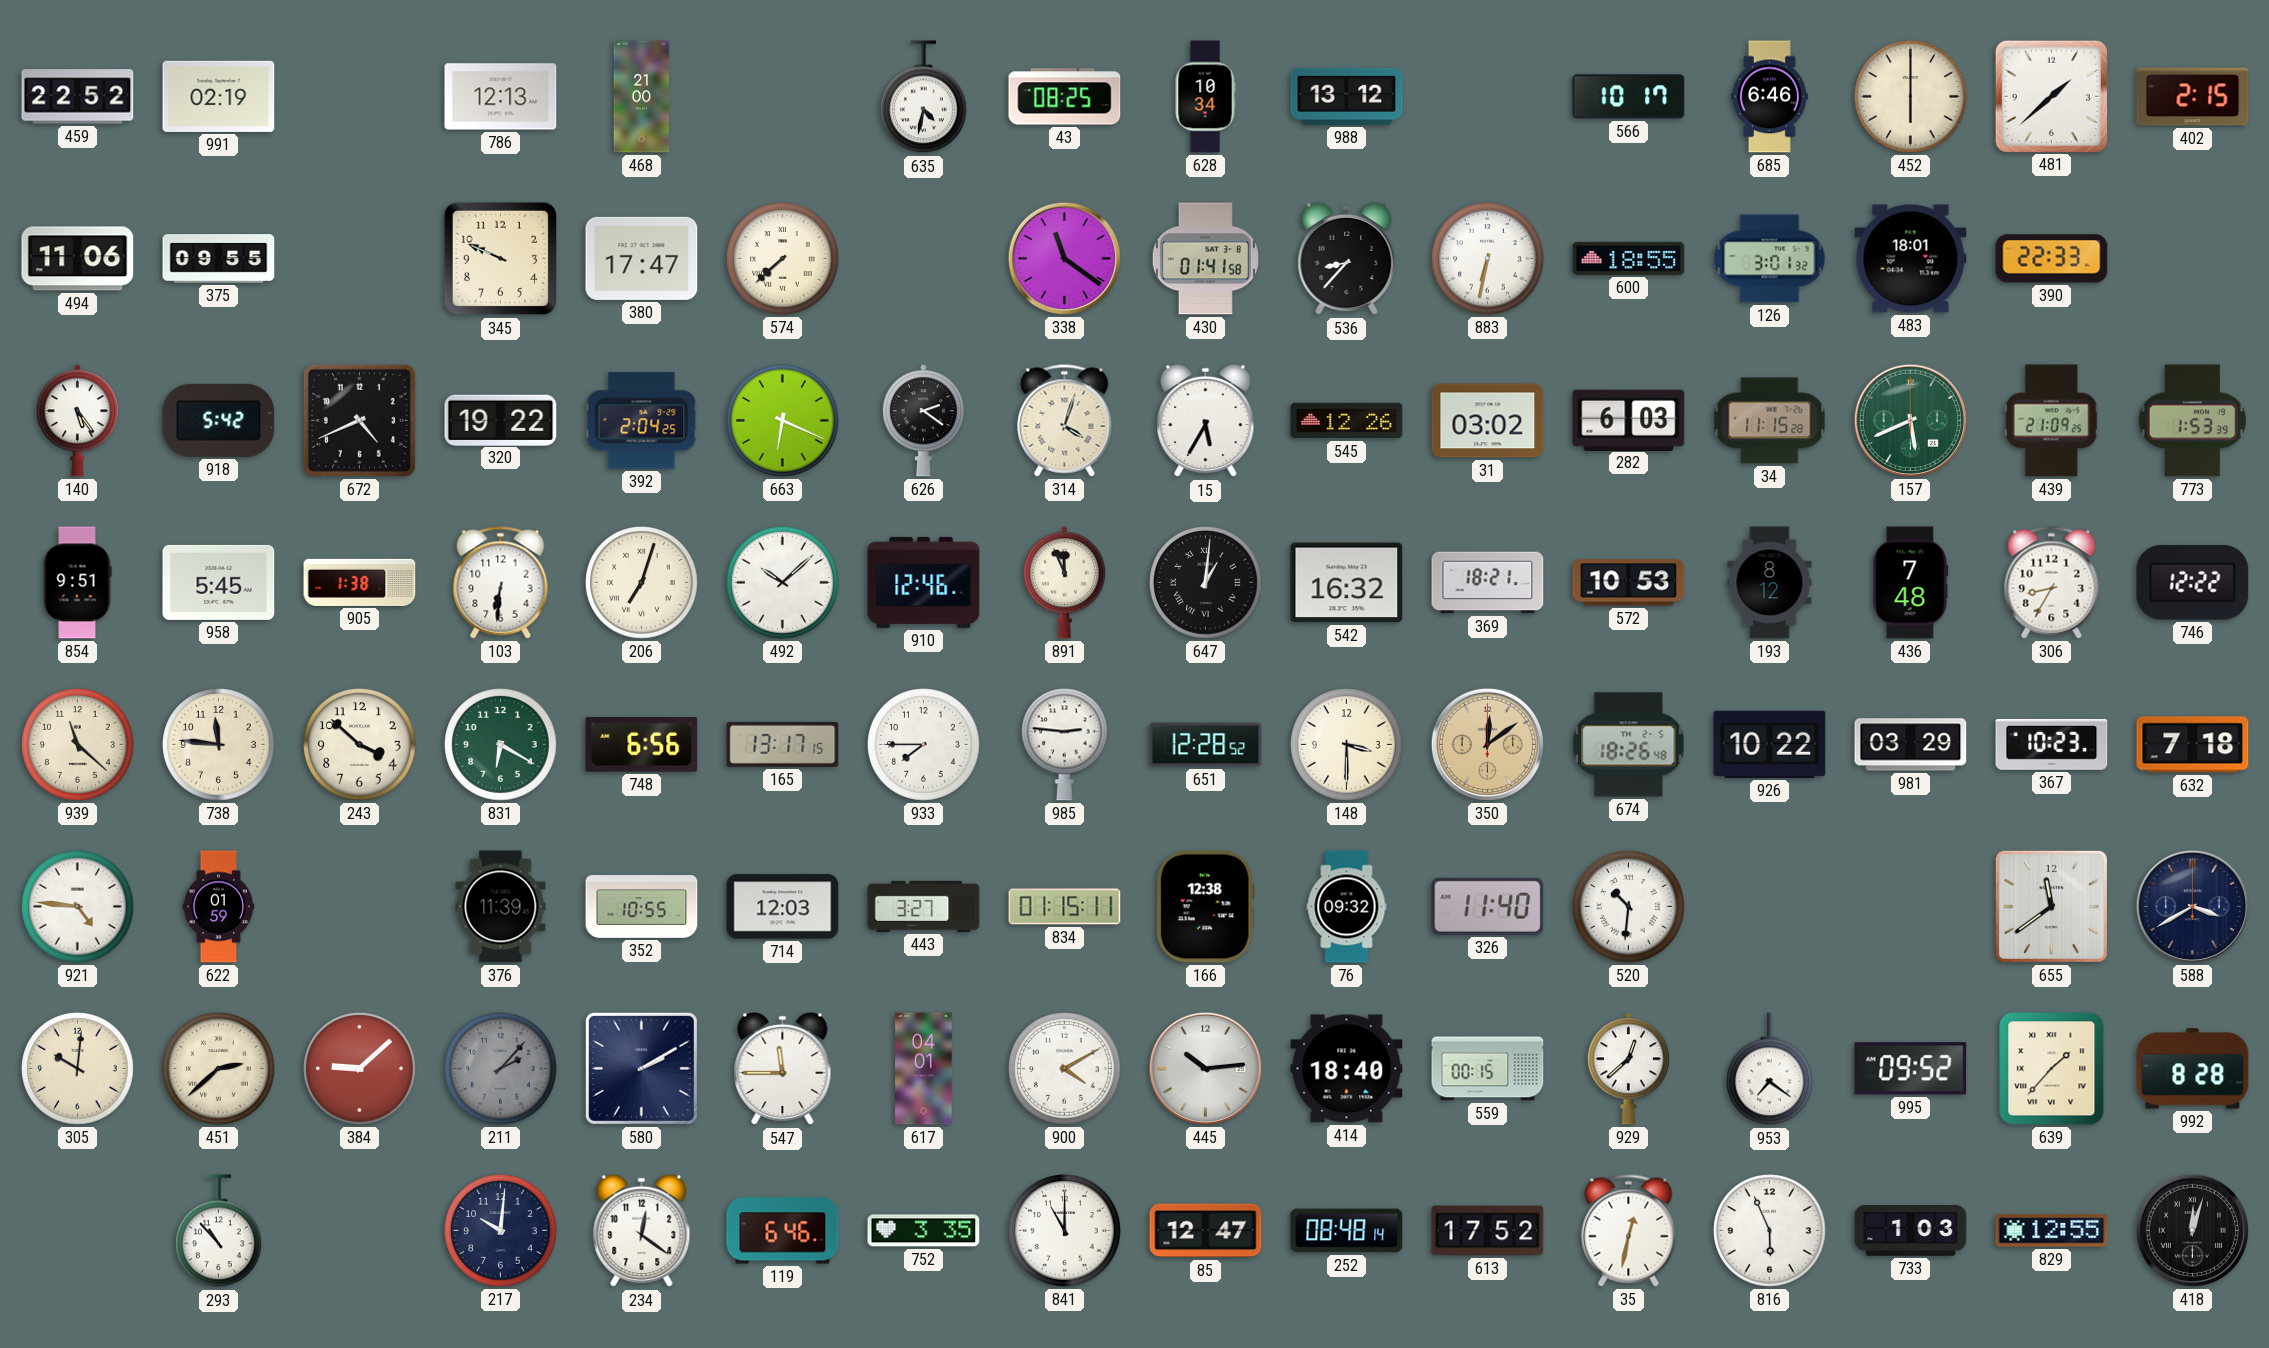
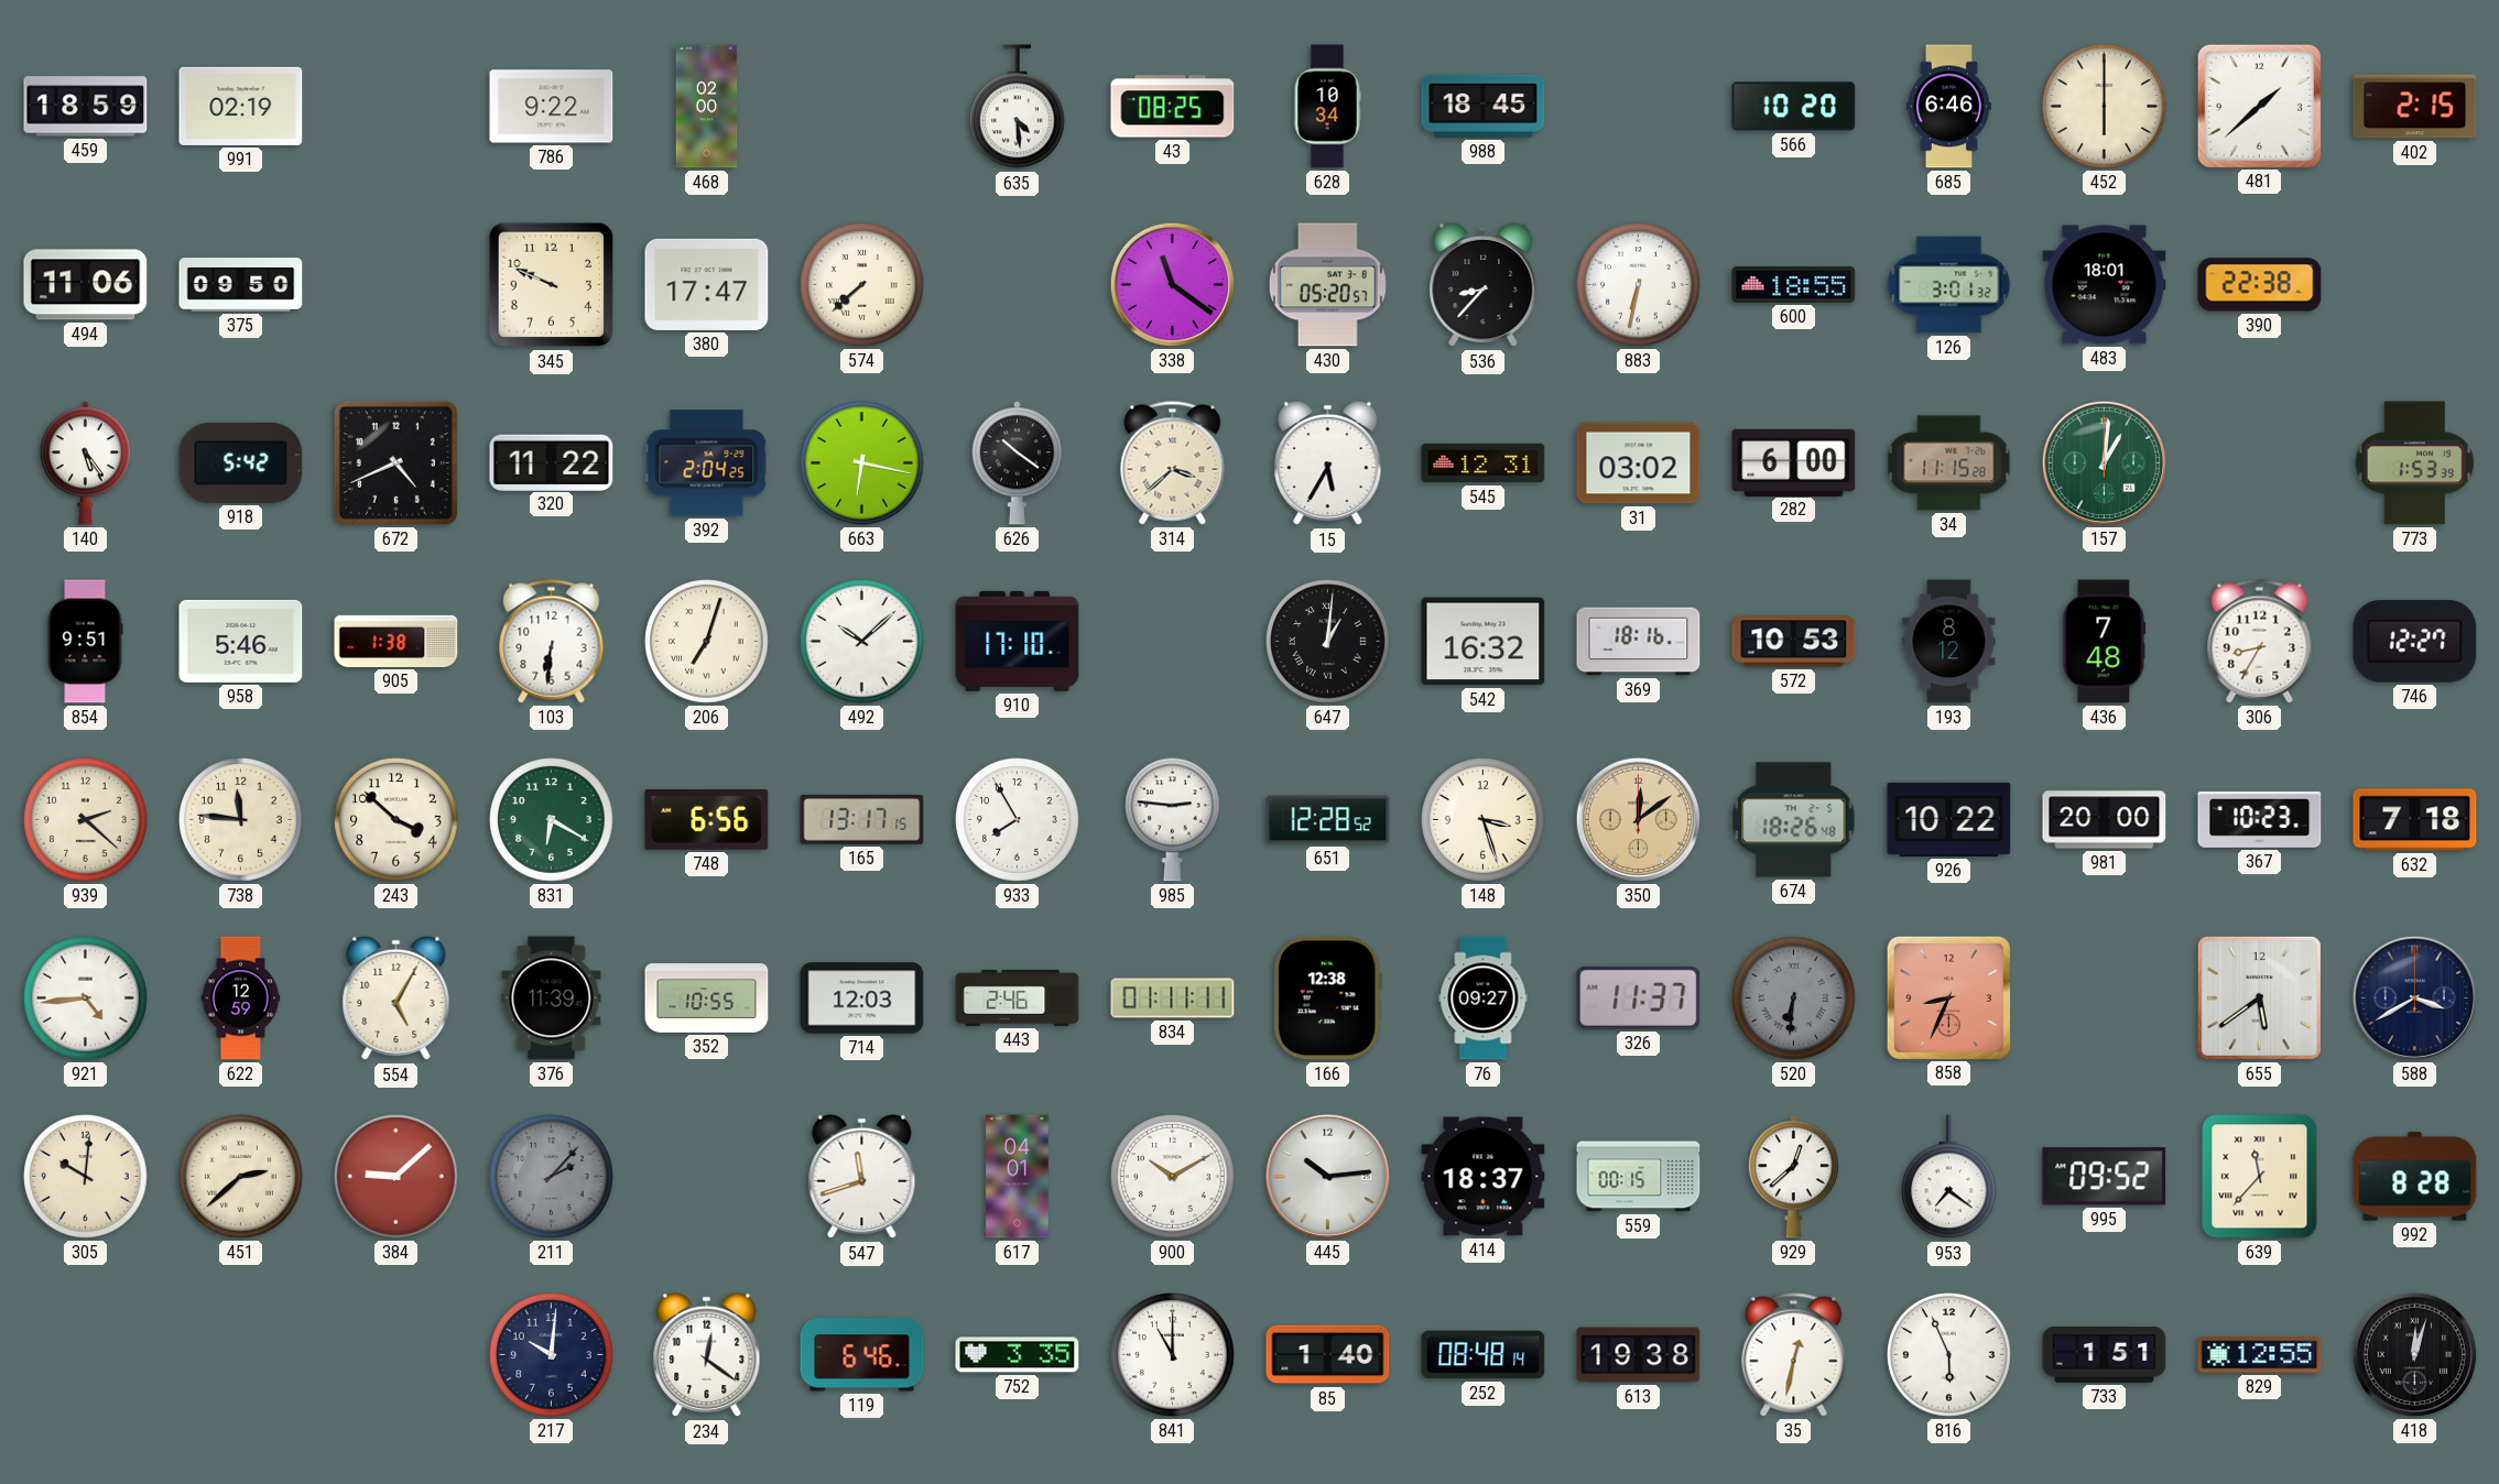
459: 22:52 -> 18:59
786: 12:13 -> 9:22
468: 21:00 -> 02:00
635: 4:32 -> 4:29
988: 13:12 -> 18:45
566: 10:17 -> 10:20
375: 09:55 -> 09:50
430: 01:41 -> 05:20
390: 22:33 -> 22:38
320: 19:22 -> 11:22
663: 6:19 -> 6:17
626: 2:21 -> 10:21
314: 4:03 -> 3:38
545: 12:26 -> 12:31
282: 6:03 -> 6:00
157: 5:41 -> 1:01
439: 21:09 -> none
958: 5:45 -> 5:46
910: 12:46 -> 17:10
891: 11:56 -> none
369: 18:21 -> 18:16
746: 12:22 -> 12:27
939: 11:22 -> 2:22
933: 7:45 -> 7:55
148: 3:30 -> 3:27
981: 03:29 -> 20:00
921: 4:46 -> 4:44
622: 01:59 -> 12:59
554: none -> 5:05
443: 3:27 -> 2:46
834: 01:15 -> 01:11
76: 09:32 -> 09:27
326: 11:40 -> 11:37
520: 10:31 -> 6:31
520 dial: white -> grey
858: none -> 8:34
655: 11:39 -> 5:39
580: 2:10 -> none
547: 11:45 -> 11:42
900: 4:10 -> 10:10
414: 18:40 -> 18:37
639: 1:37 -> 11:37
293: 10:53 -> none
85: 12:47 -> 1:40
613: 17:52 -> 19:38
733: 1:03 -> 1:51
